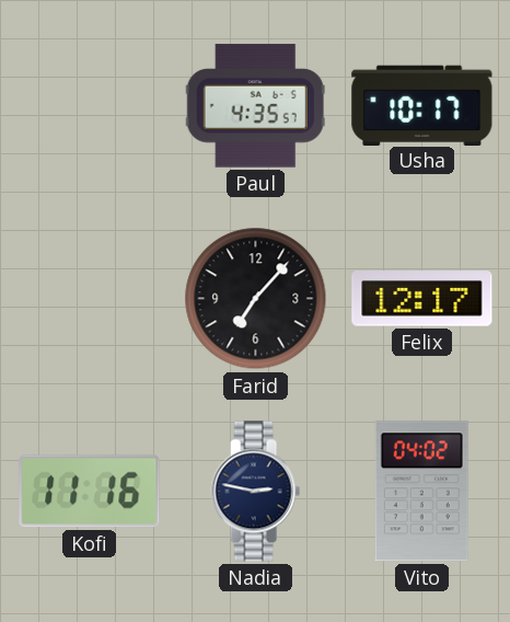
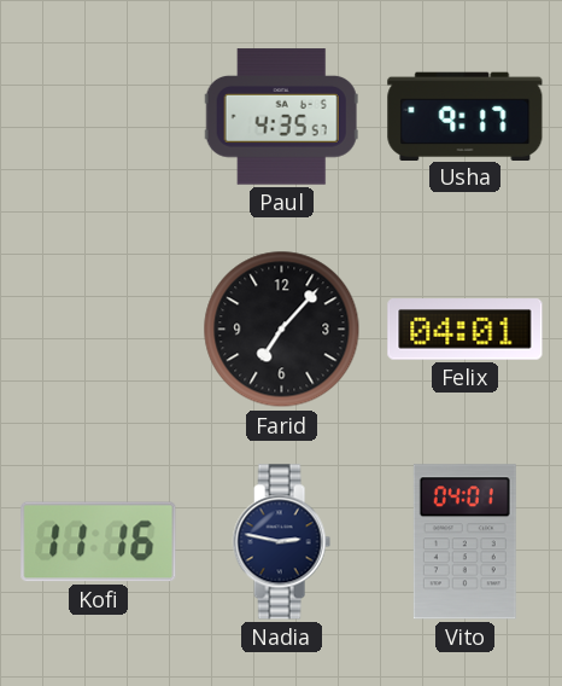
Usha: 10:17 -> 9:17
Felix: 12:17 -> 04:01
Vito: 04:02 -> 04:01
